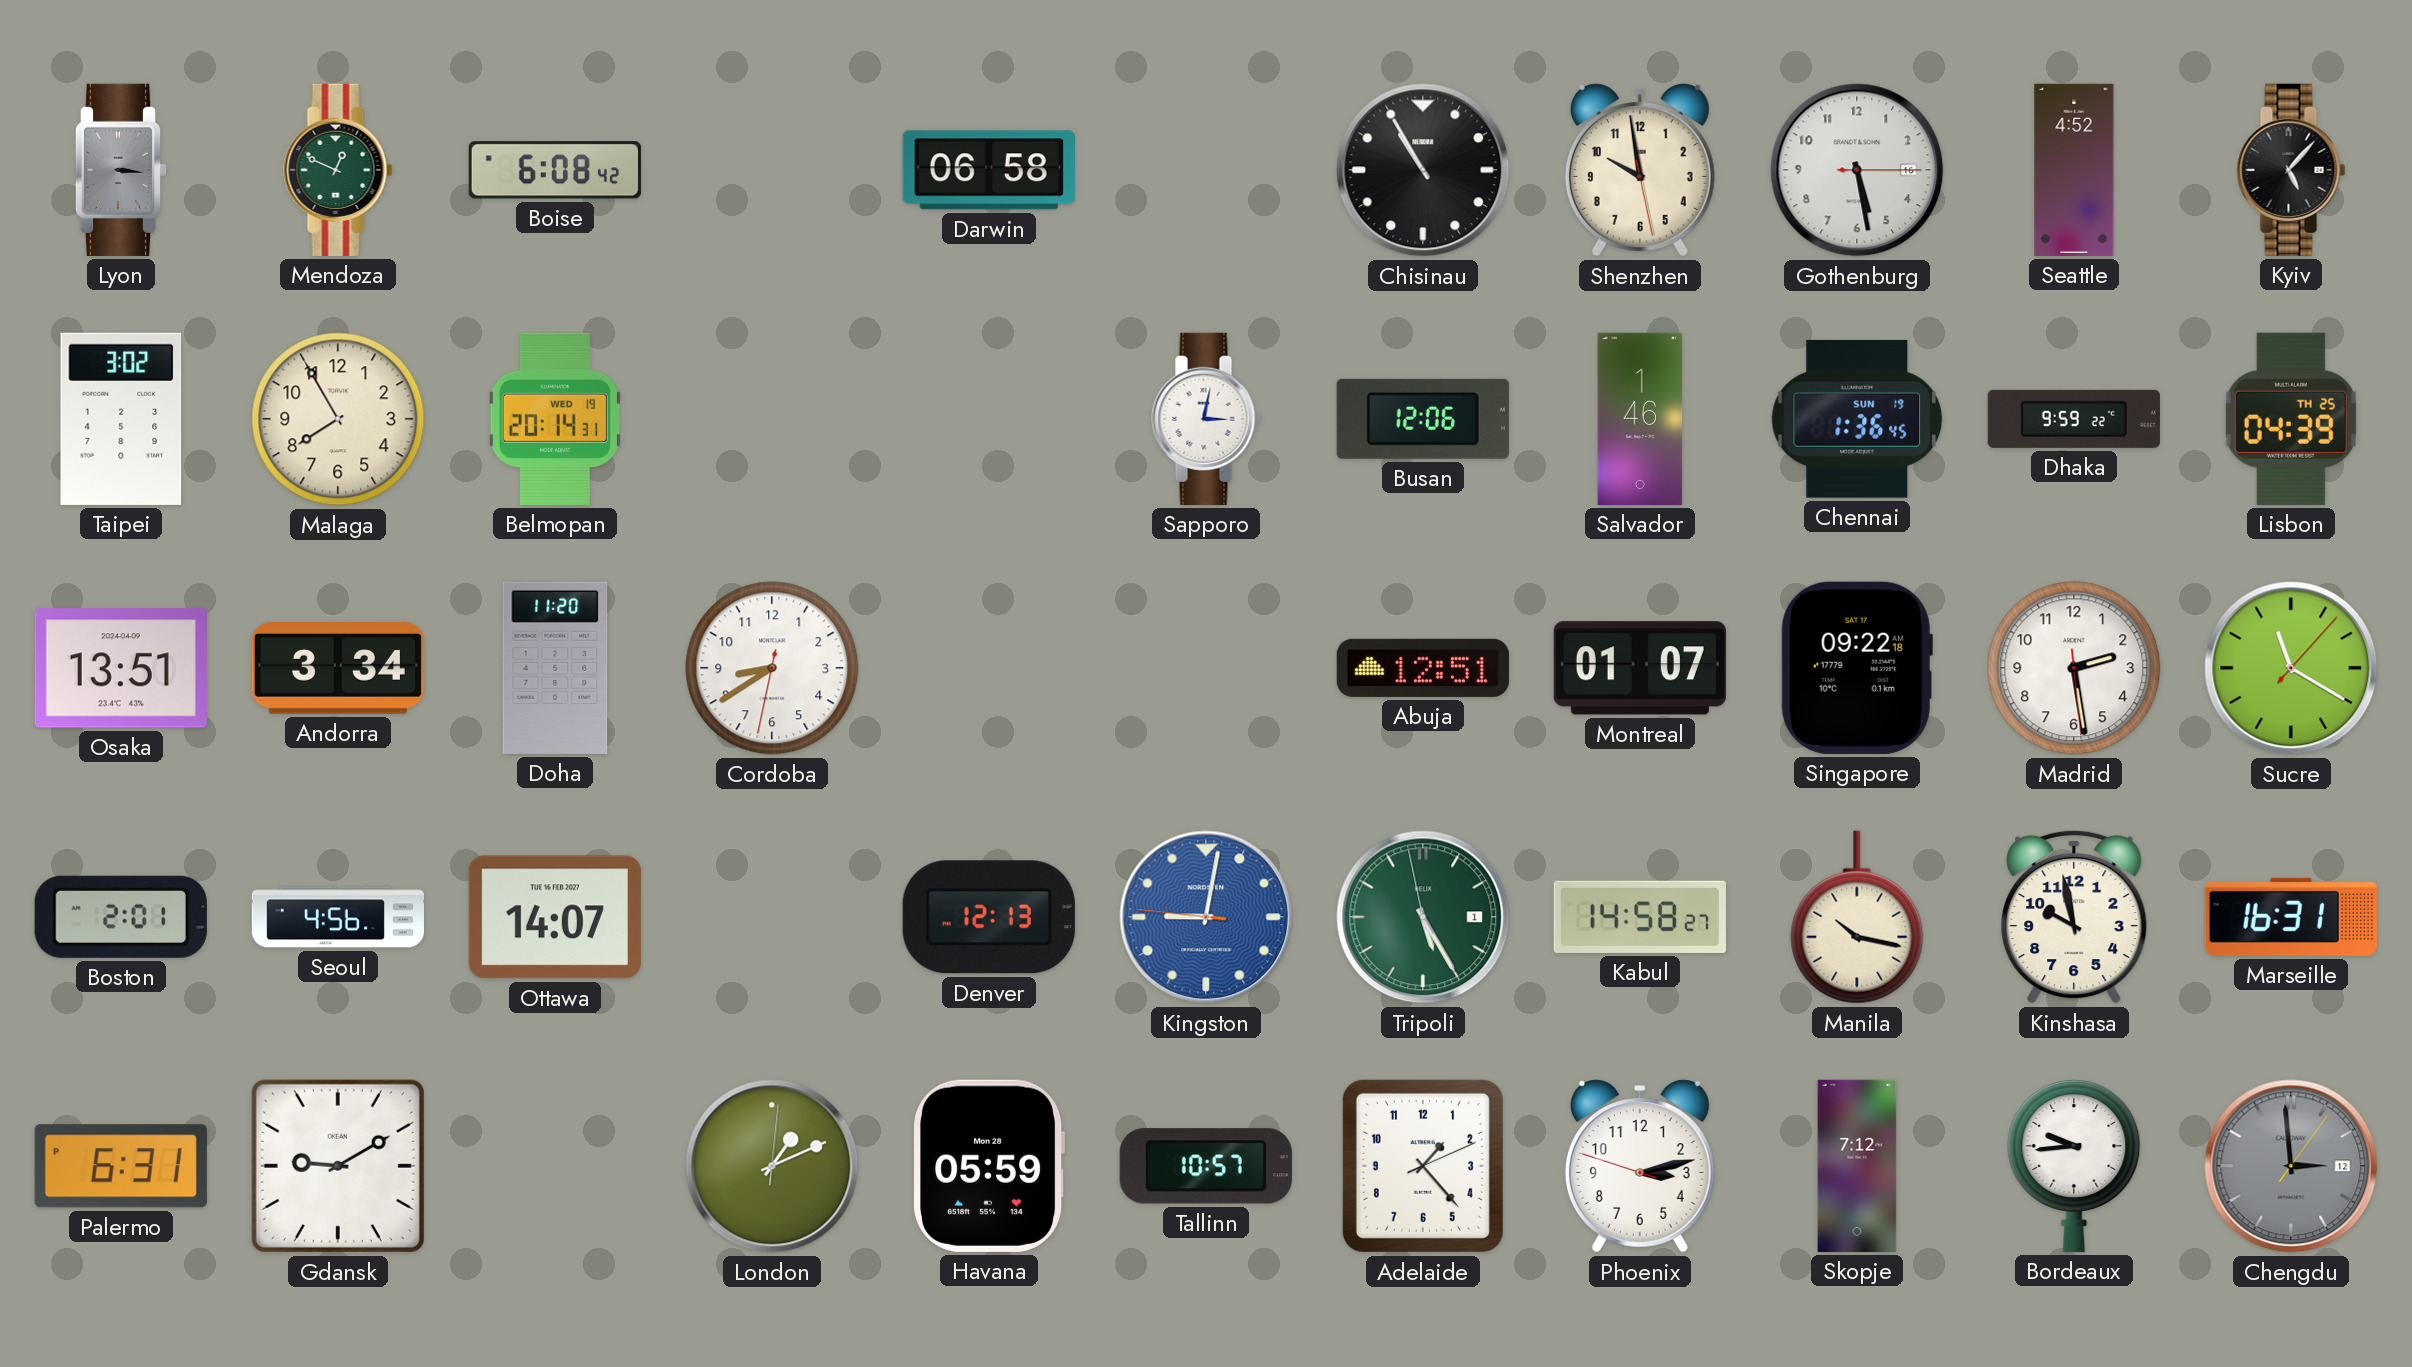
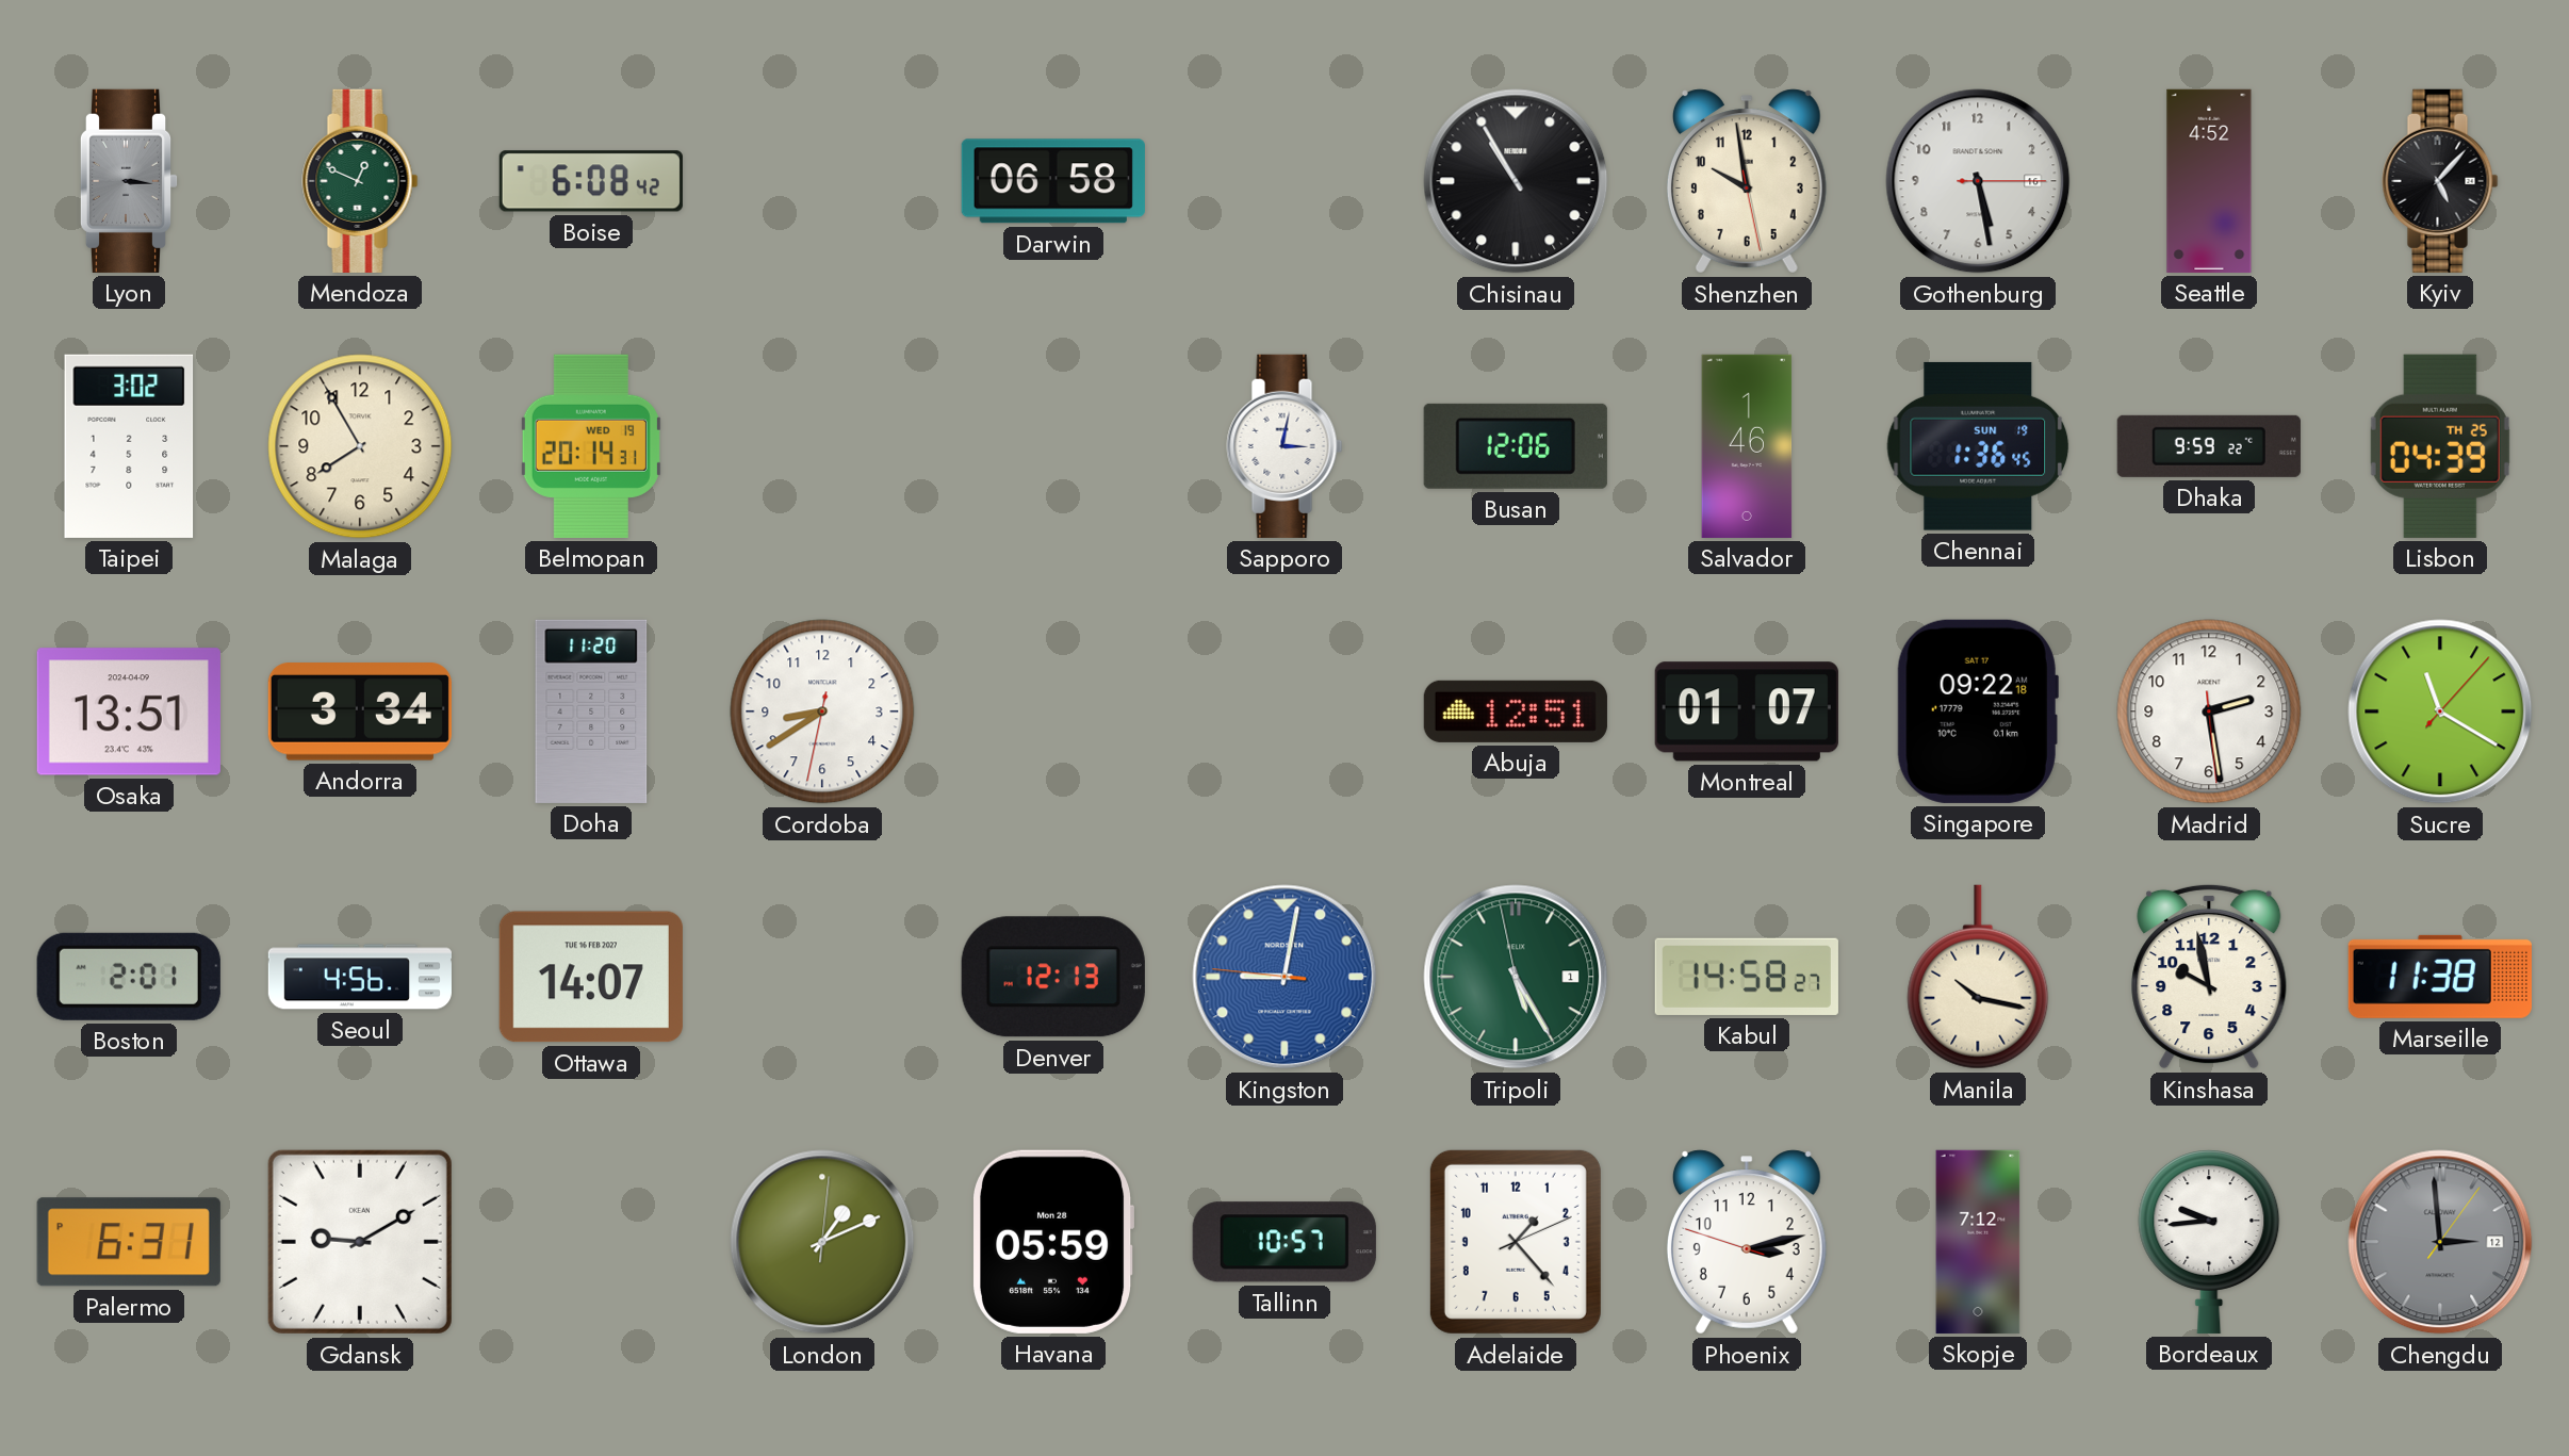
Marseille: 16:31 -> 11:38
